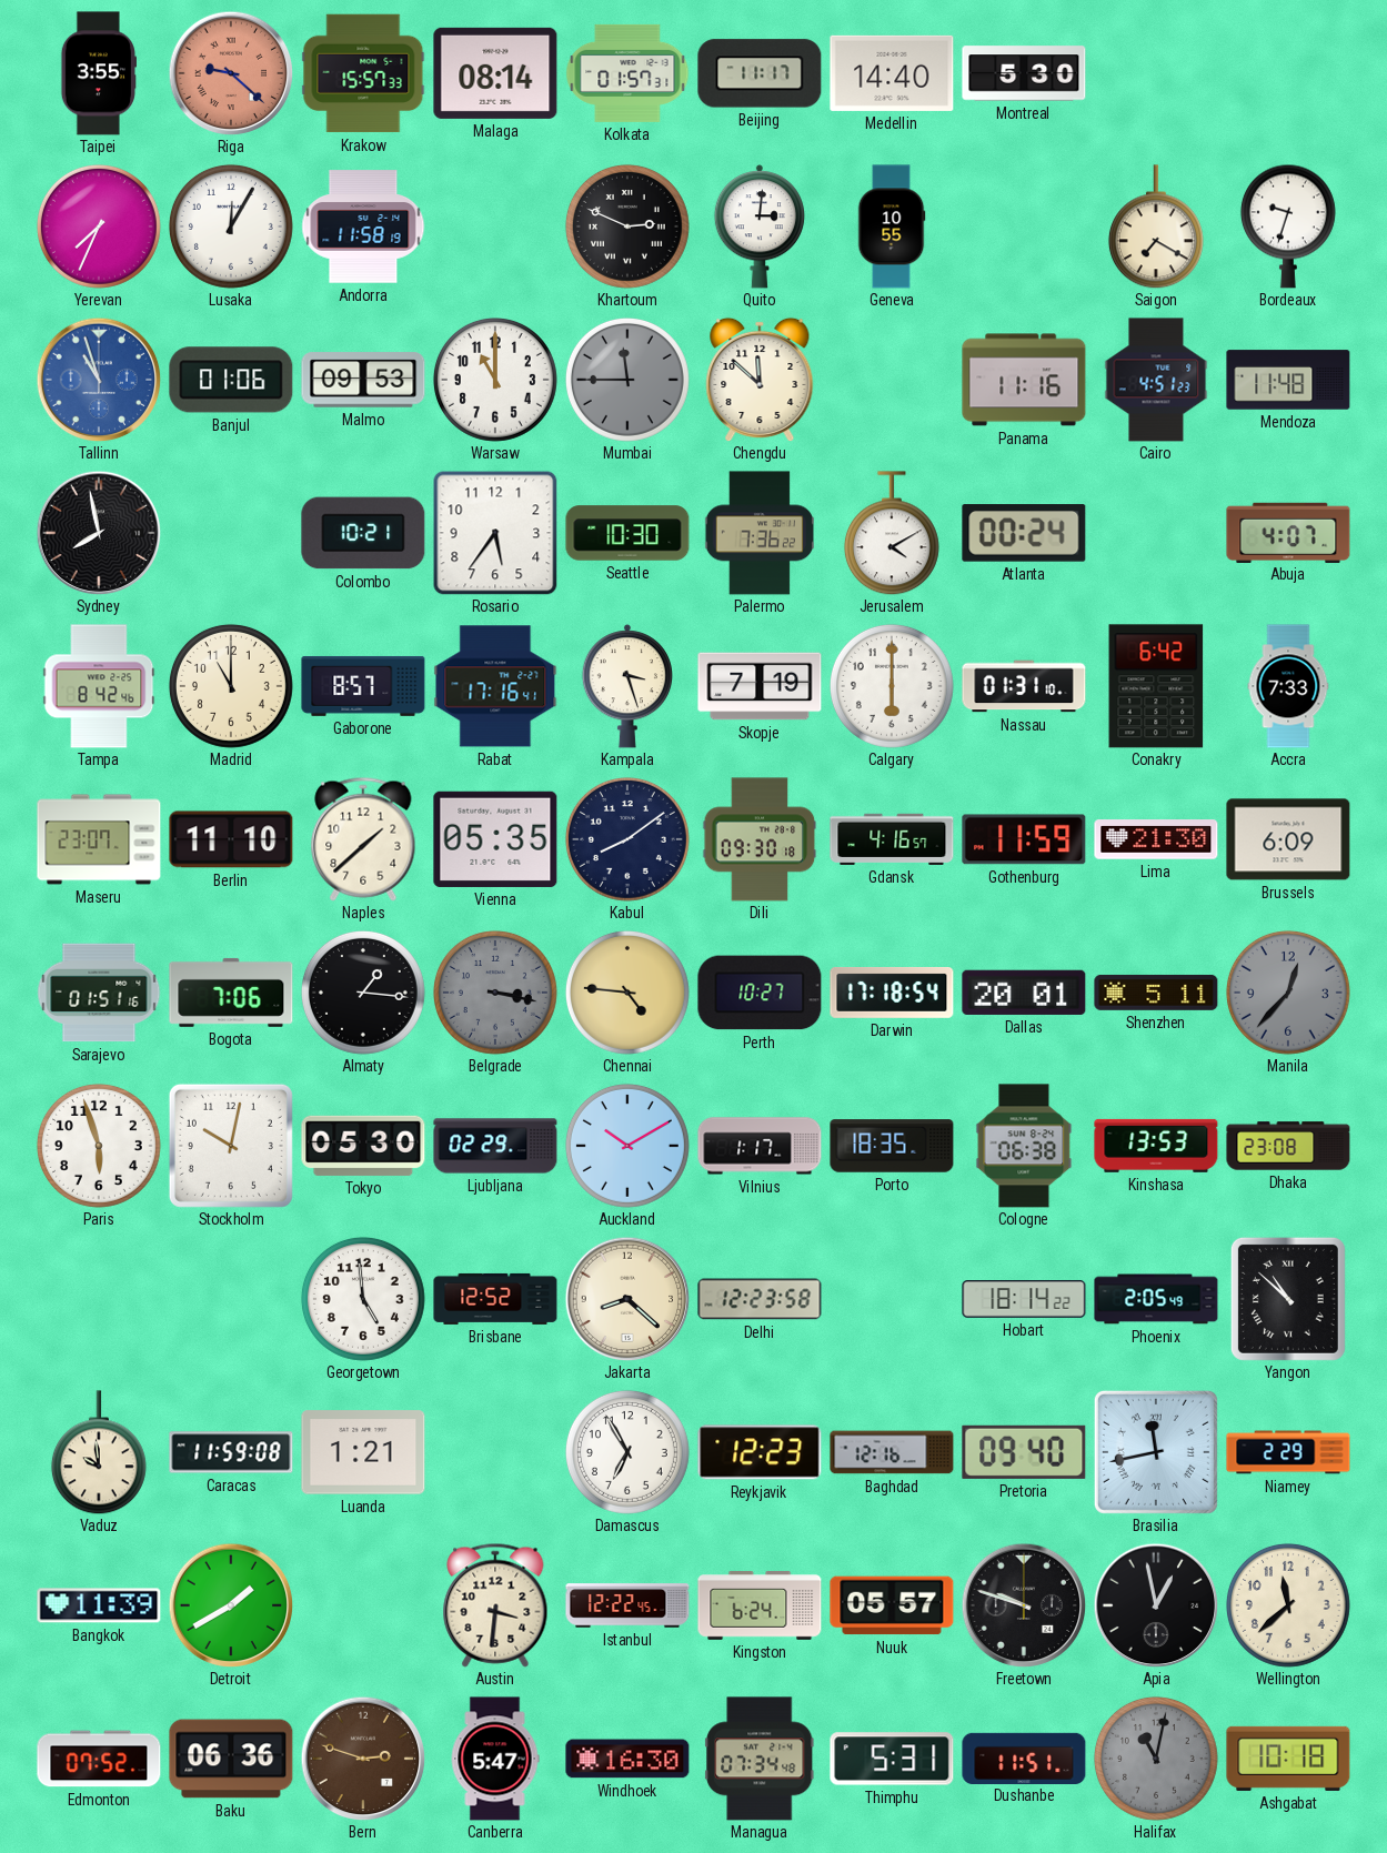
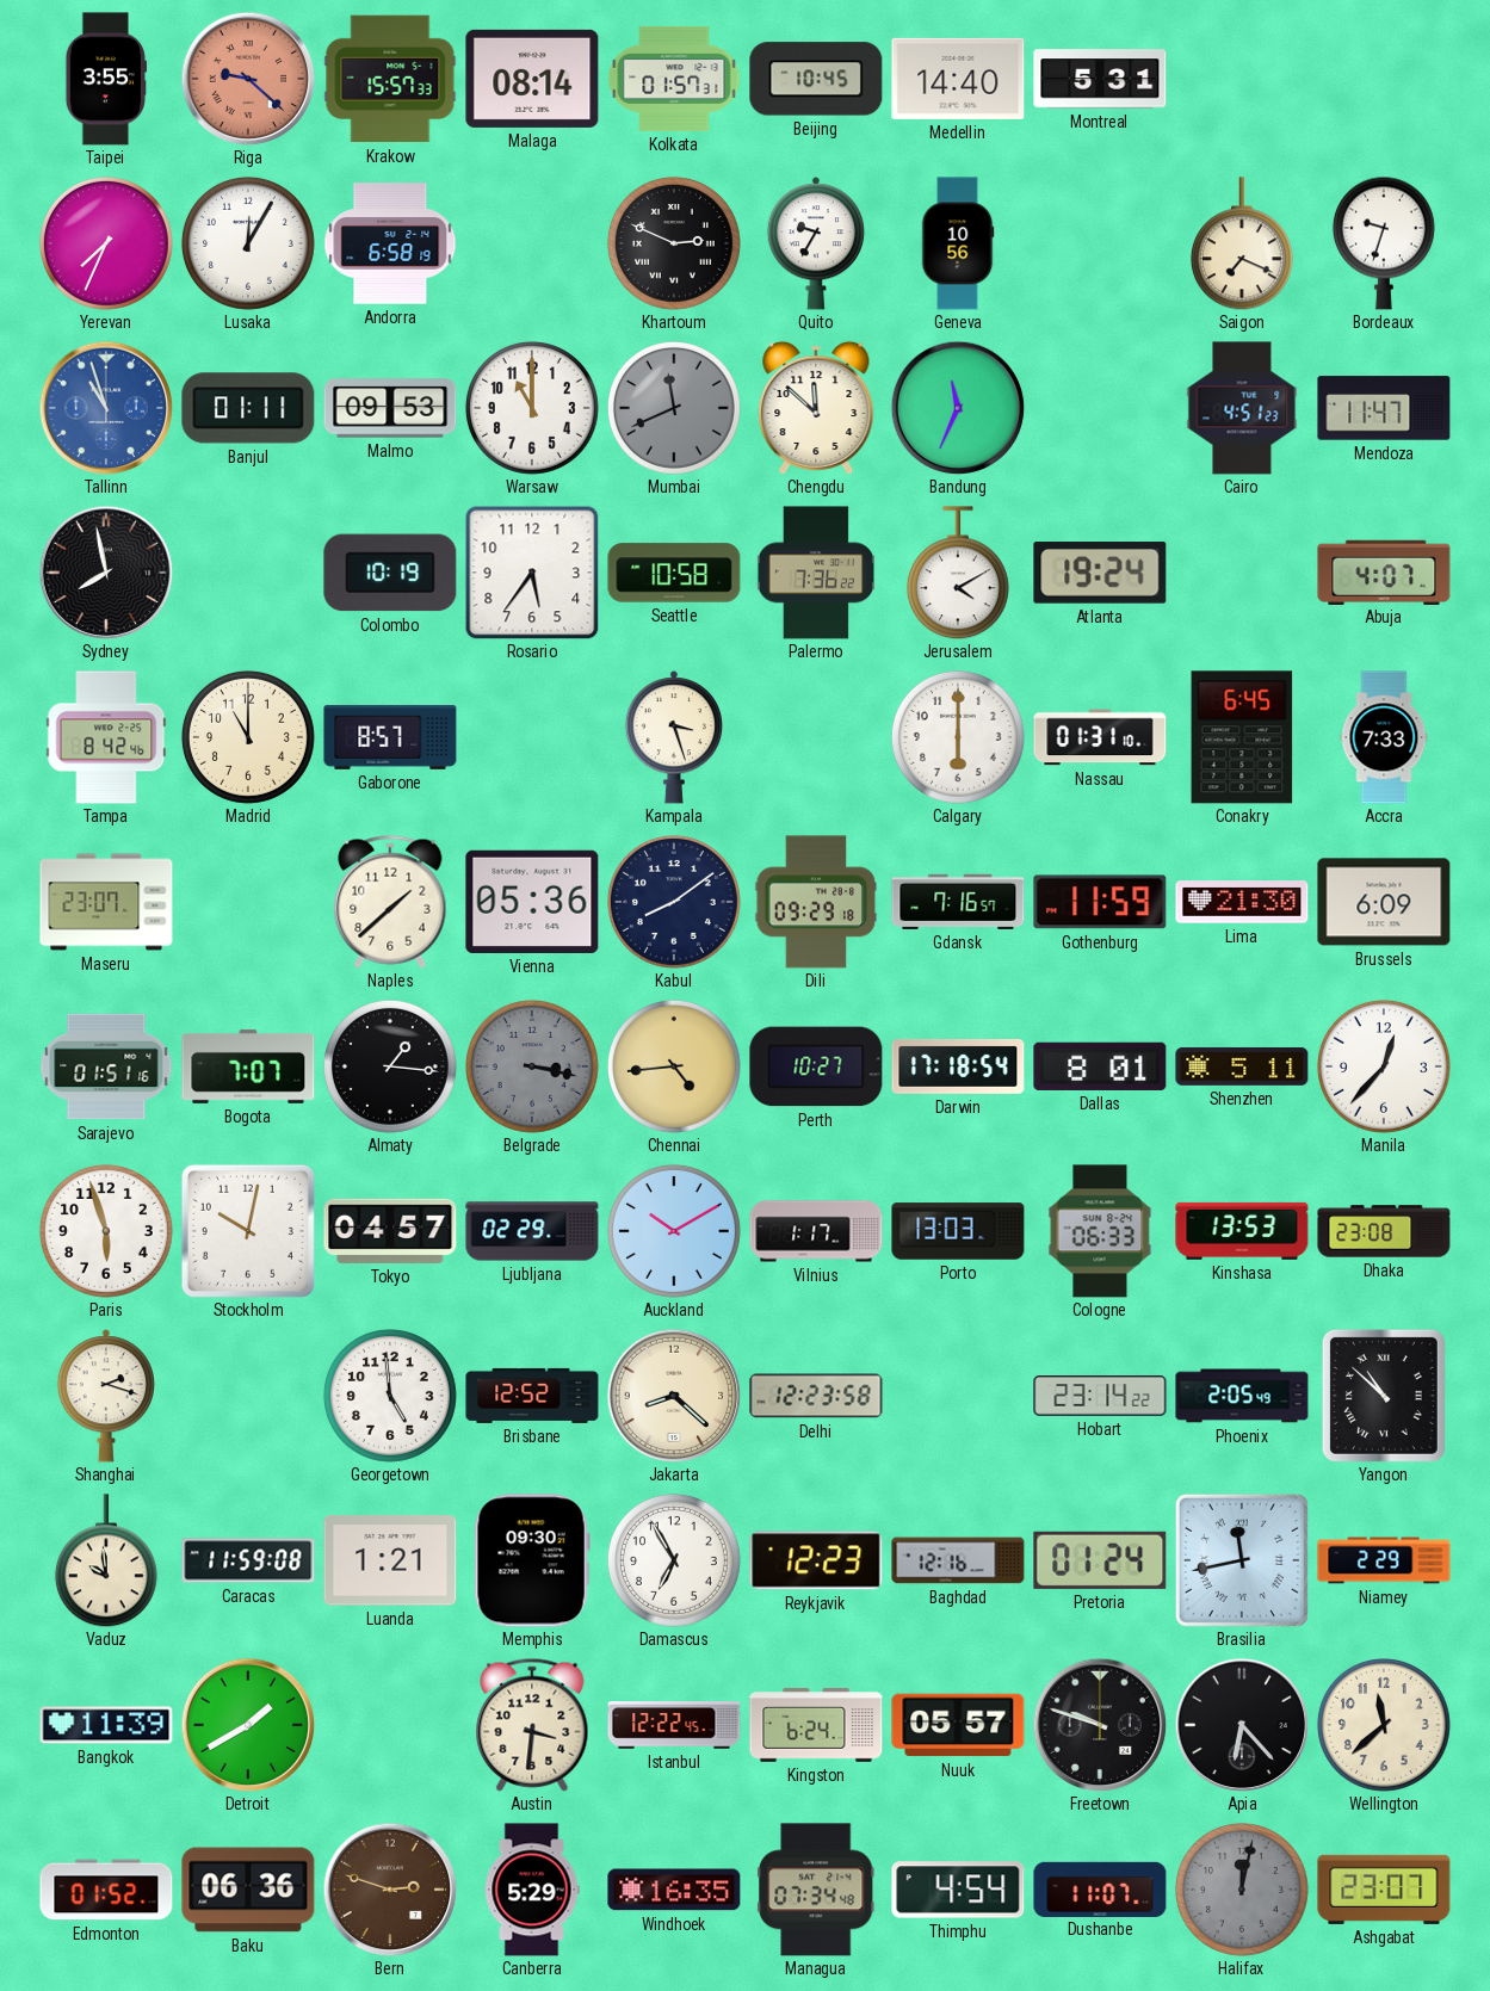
Beijing: 11:17 -> 10:45
Montreal: 5:30 -> 5:31
Andorra: 11:58 -> 6:58
Quito: 3:01 -> 9:35
Geneva: 10:55 -> 10:56
Saigon: 7:20 -> 7:19
Banjul: 01:06 -> 01:11
Mumbai: 11:45 -> 11:41
Bandung: none -> 11:34
Panama: 11:16 -> none
Mendoza: 11:48 -> 11:47
Colombo: 10:21 -> 10:19
Seattle: 10:30 -> 10:58
Atlanta: 00:24 -> 19:24
Rabat: 17:16 -> none
Skopje: 7:19 -> none
Conakry: 6:42 -> 6:45
Berlin: 11:10 -> none
Vienna: 05:35 -> 05:36
Dili: 09:30 -> 09:29
Gdansk: 4:16 -> 7:16
Bogota: 7:06 -> 7:07
Chennai: 4:46 -> 4:44
Dallas: 20:01 -> 8:01
Manila dial: grey -> white
Tokyo: 05:30 -> 04:57
Porto: 18:35 -> 13:03
Cologne: 06:38 -> 06:33
Shanghai: none -> 2:18
Hobart: 18:14 -> 23:14
Memphis: none -> 09:30
Pretoria: 09:40 -> 01:24
Apia: 12:58 -> 6:23
Edmonton: 07:52 -> 01:52
Canberra: 5:47 -> 5:29
Windhoek: 16:30 -> 16:35
Thimphu: 5:31 -> 4:54
Dushanbe: 11:51 -> 11:07
Halifax: 11:02 -> 12:02
Ashgabat: 10:18 -> 23:07
